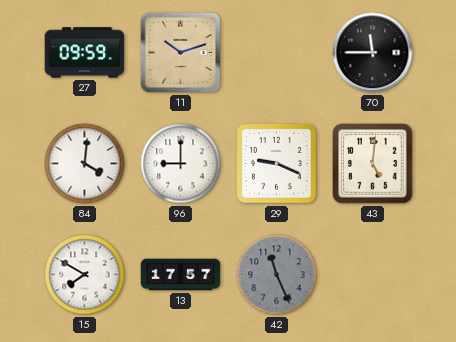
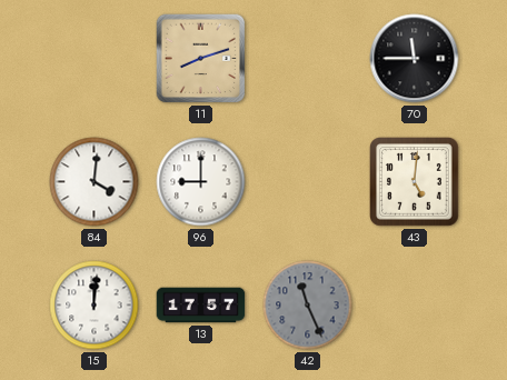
27: 09:59 -> none
11: 10:12 -> 8:12
29: 9:19 -> none
15: 7:50 -> 12:01
